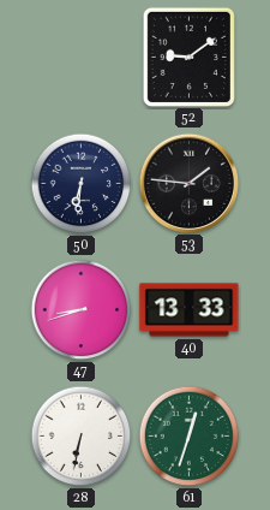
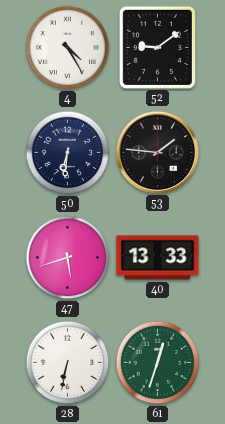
4: none -> 4:25
47: 8:42 -> 5:42
